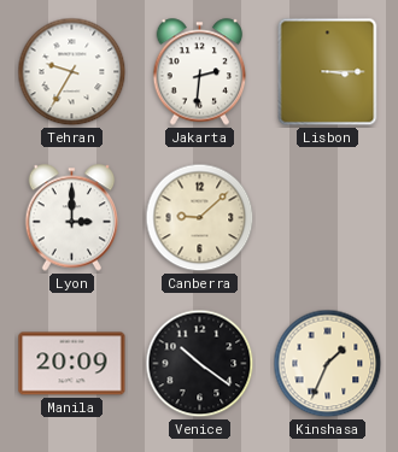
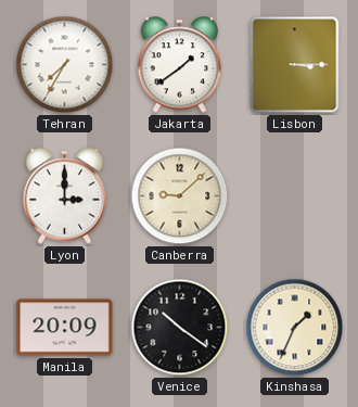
Tehran: 9:35 -> 7:35
Jakarta: 2:31 -> 1:39
